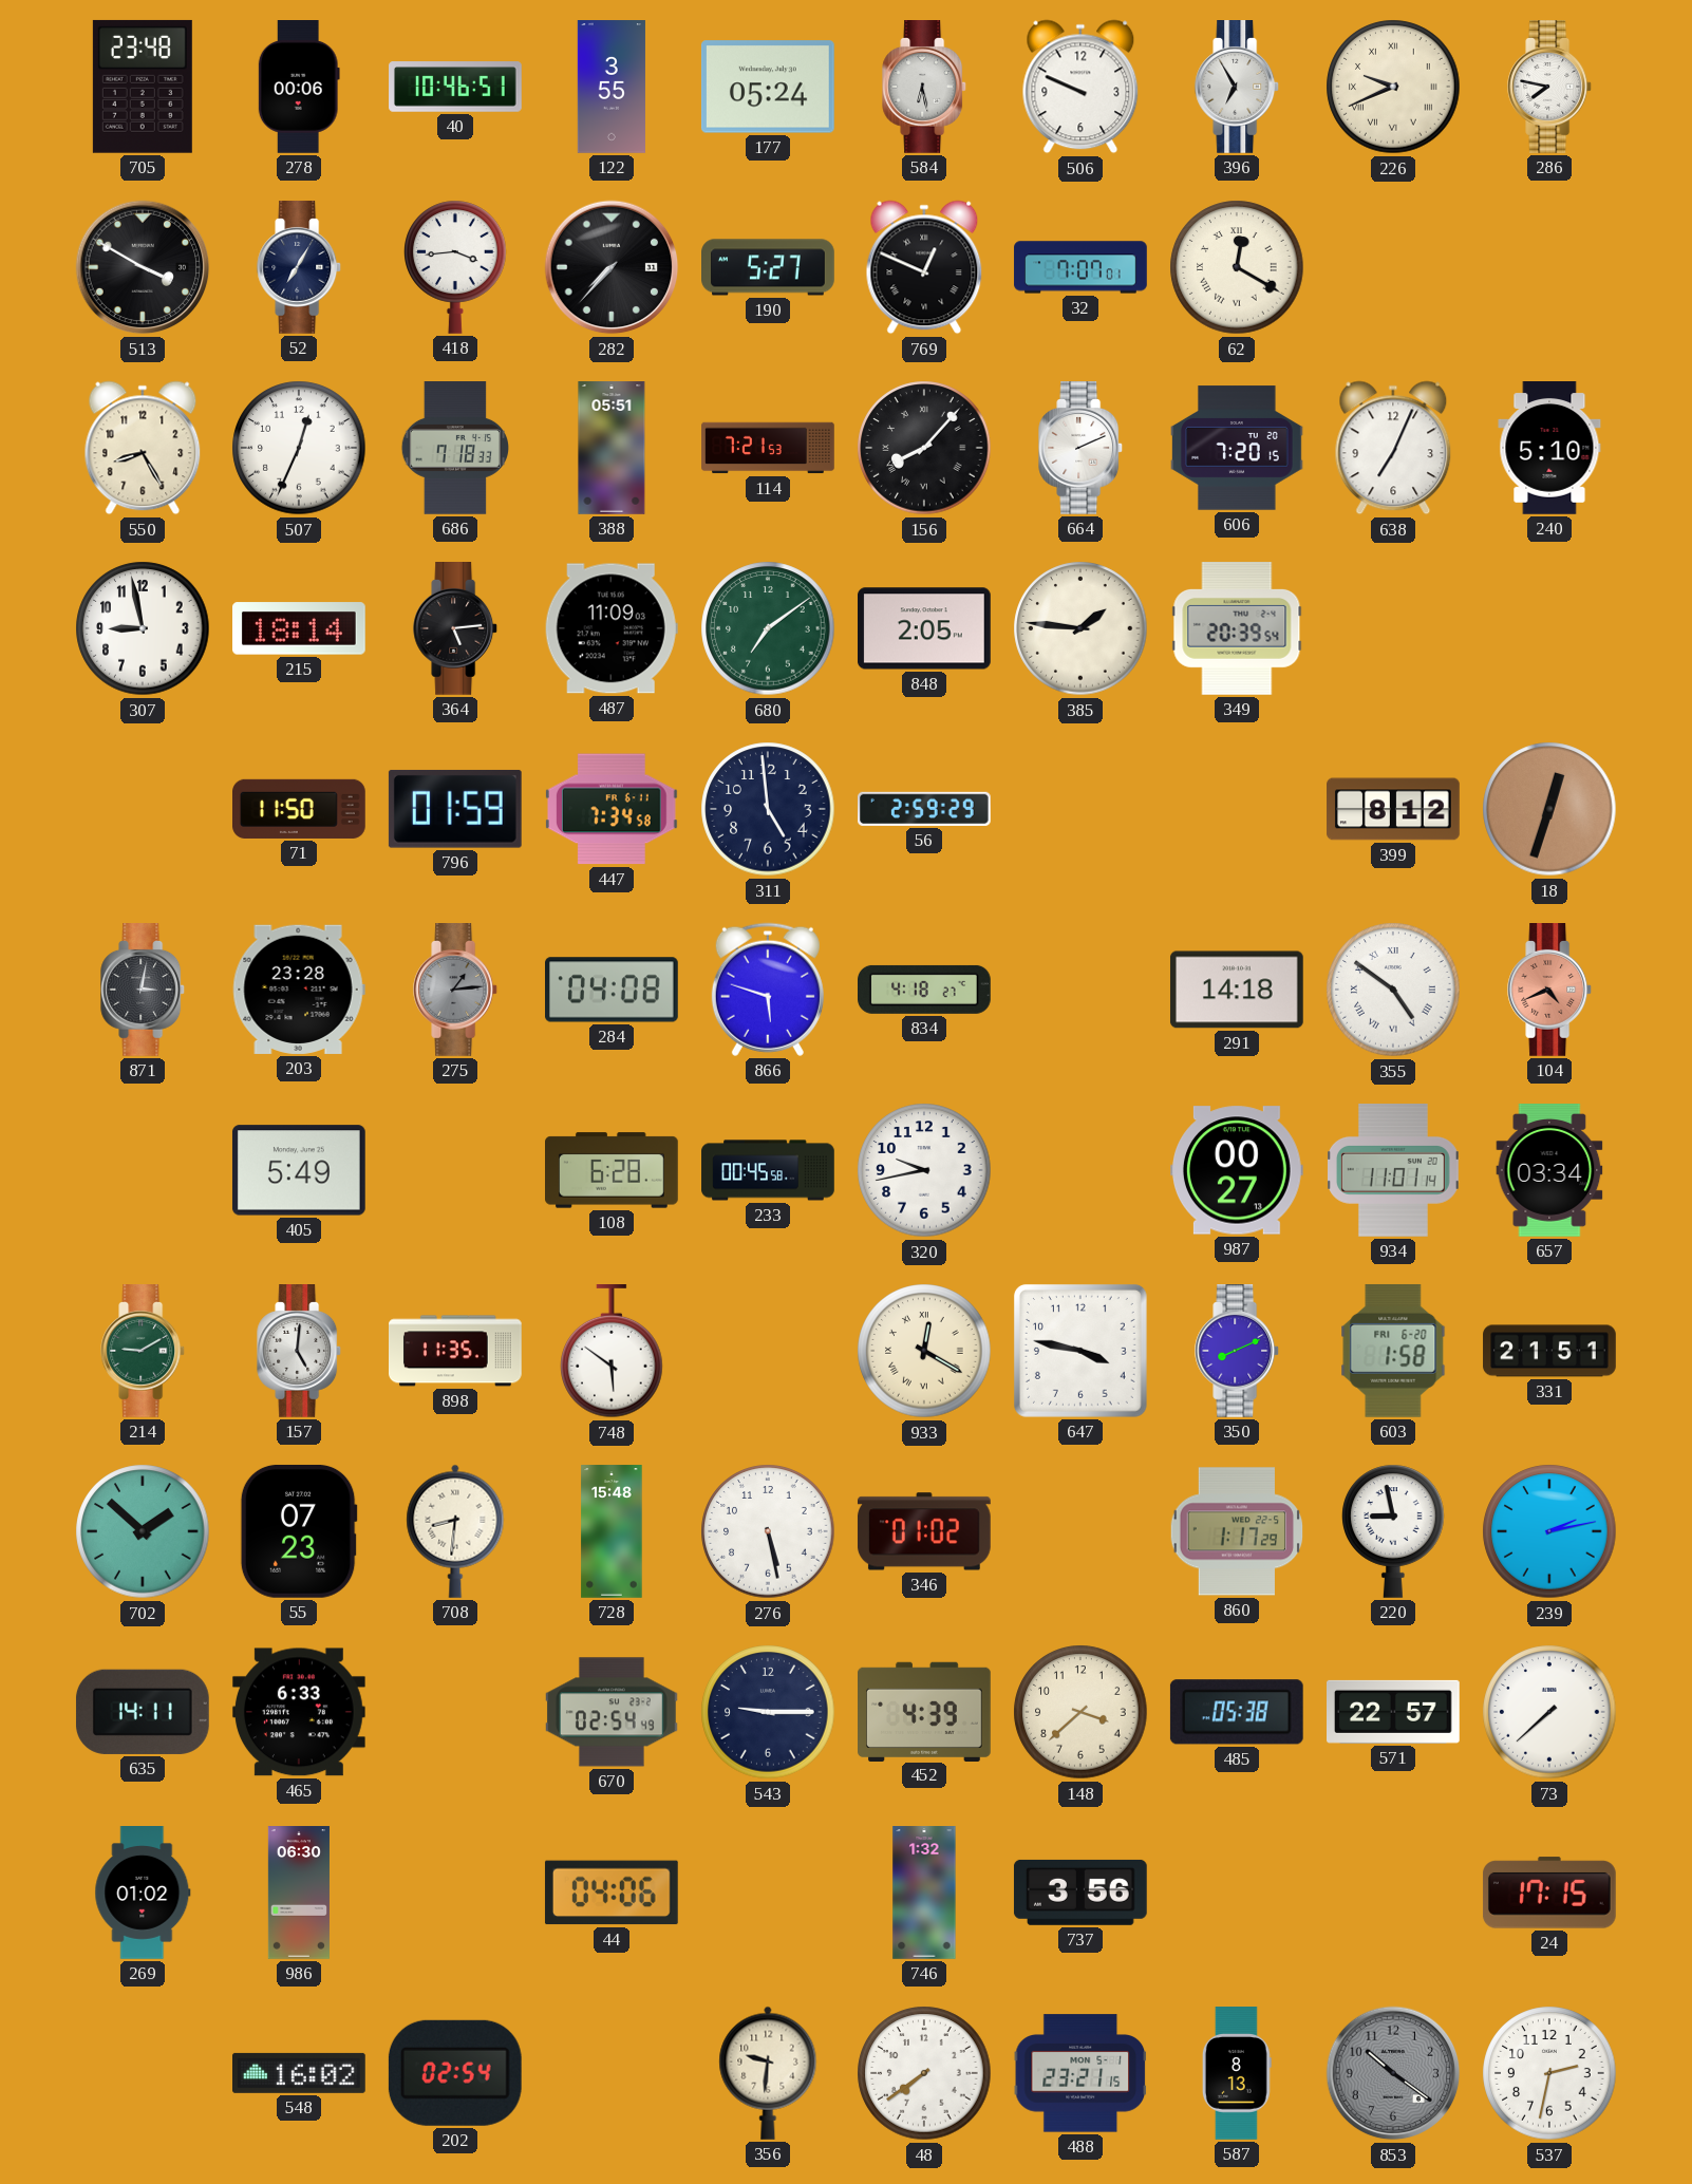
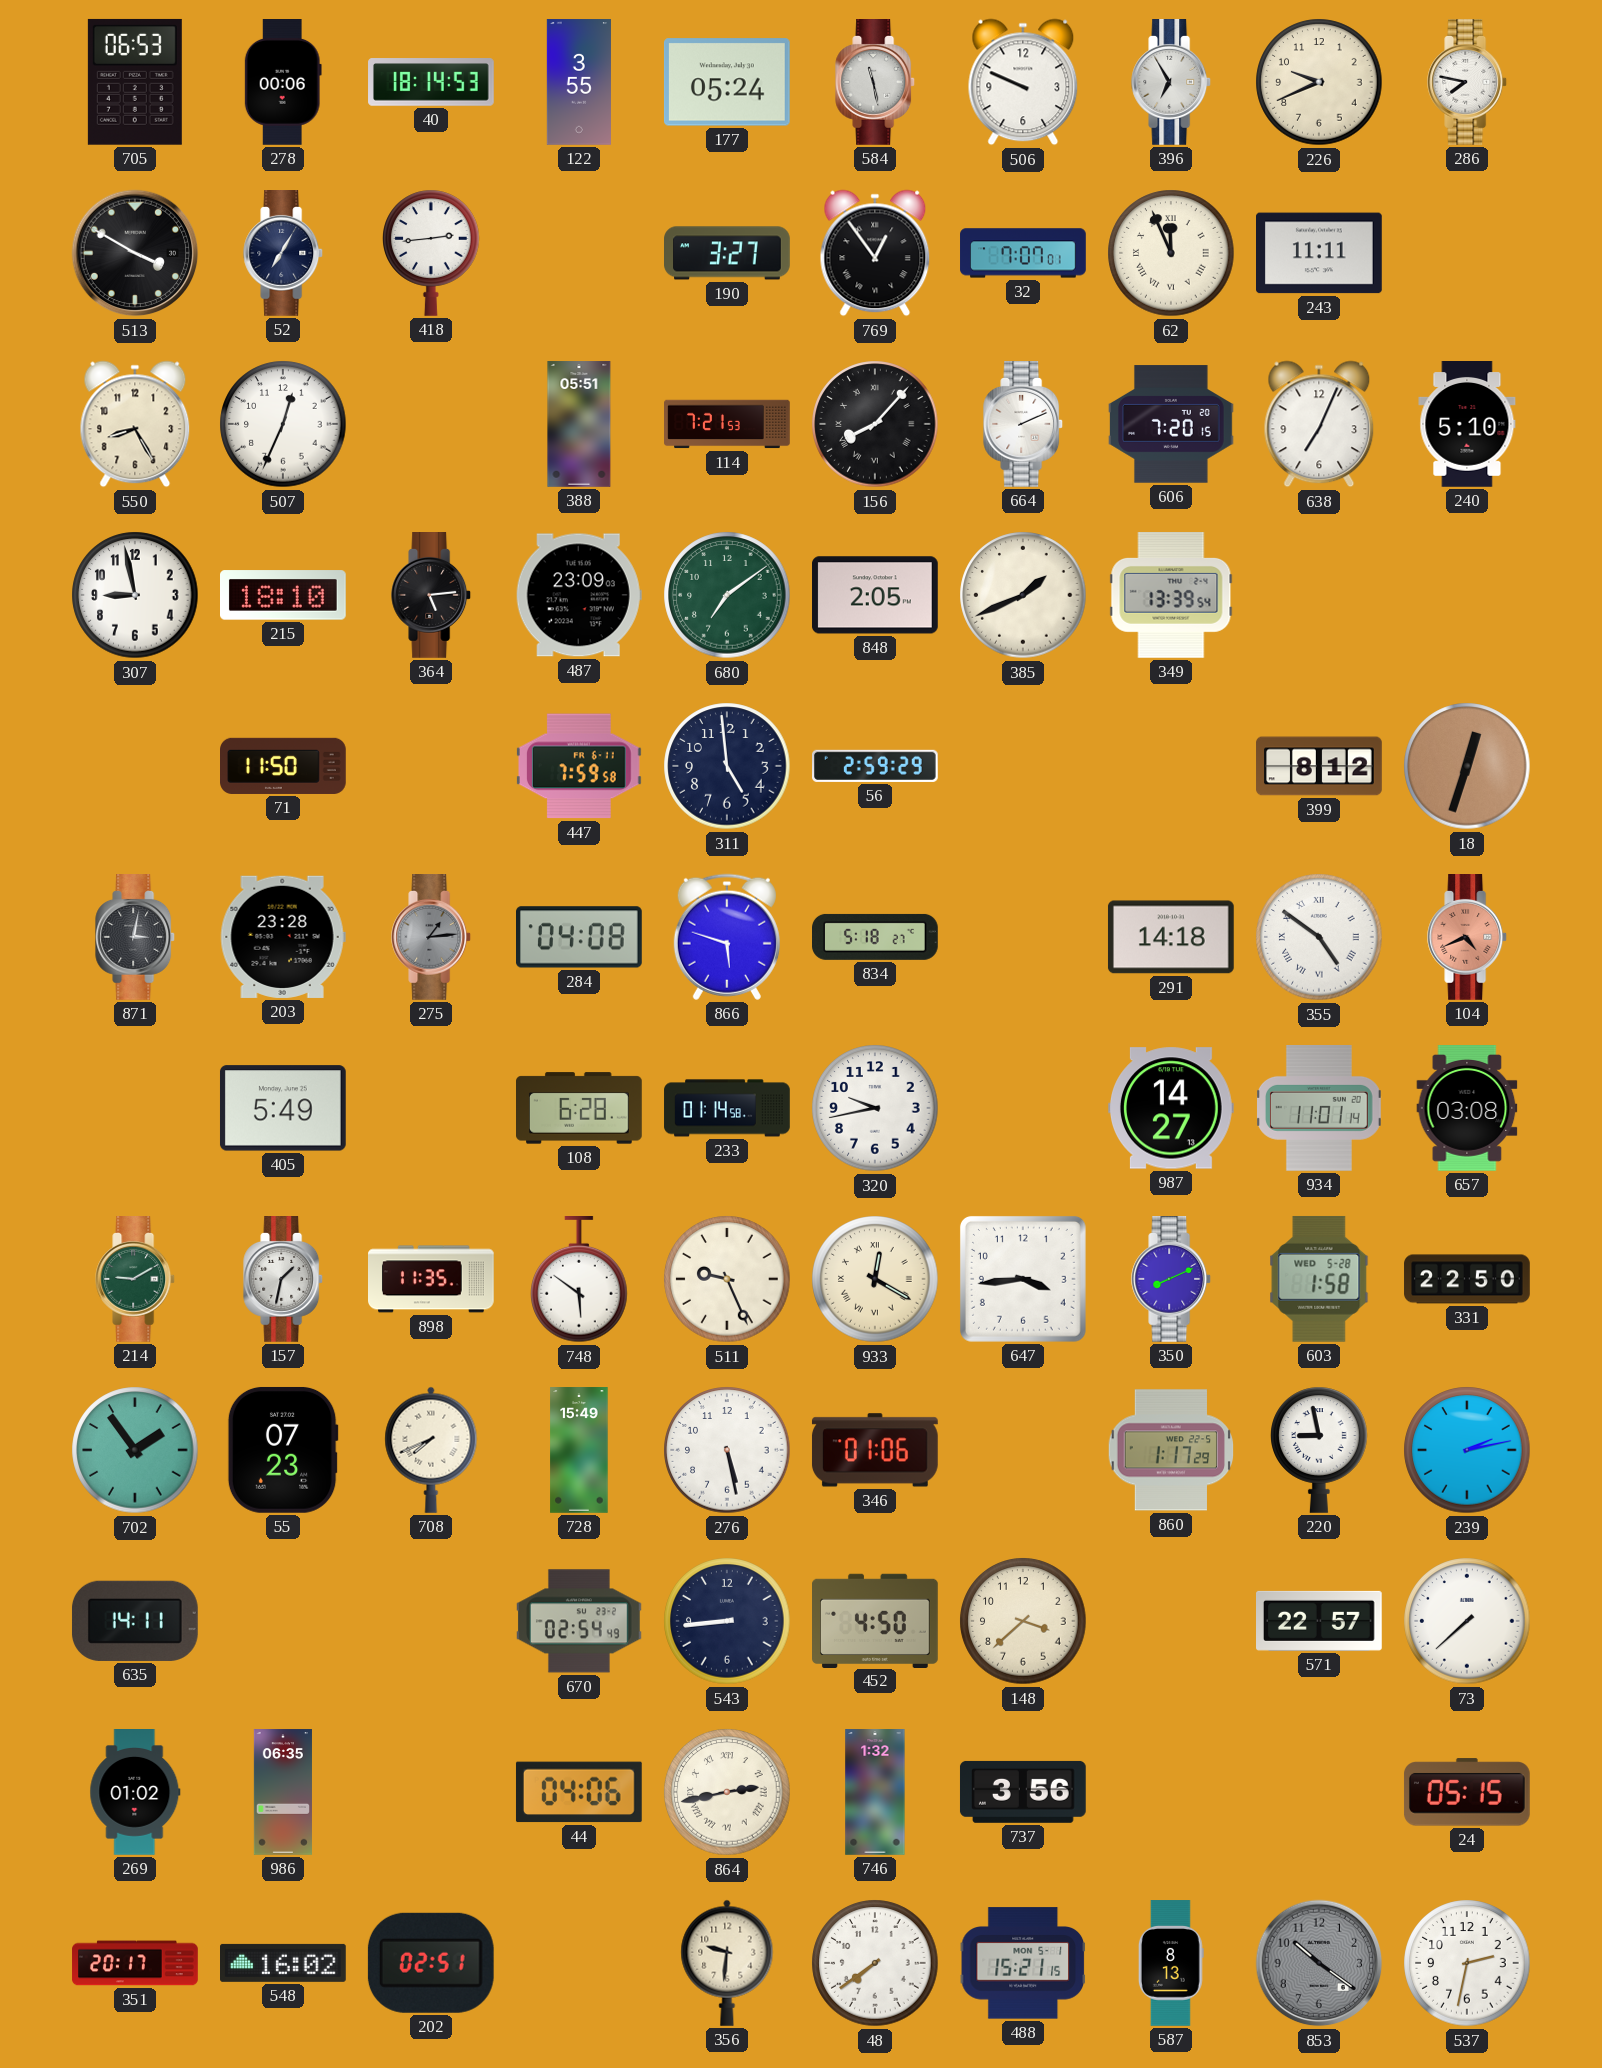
705: 23:48 -> 06:53
40: 10:46 -> 18:14
584: 6:28 -> 11:28
226 numerals: Roman -> Arabic
418: 3:44 -> 2:44
282: 7:37 -> none
190: 5:27 -> 3:27
769: 12:49 -> 12:54
62: 12:20 -> 11:56
243: none -> 11:11
686: 7:18 -> none
215: 18:14 -> 18:10
487: 11:09 -> 23:09
385: 1:46 -> 1:41
349: 20:39 -> 13:39
796: 01:59 -> none
447: 7:34 -> 7:59
834: 4:18 -> 5:18
233: 00:45 -> 01:14
987: 00:27 -> 14:27
657: 03:34 -> 03:08
157: 5:01 -> 1:32
511: none -> 9:26
647: 3:47 -> 3:44
603 date: FRI 6-20 -> WED 5-28
331: 21:51 -> 22:50
702: 1:52 -> 1:54
708: 8:31 -> 7:41
728: 15:48 -> 15:49
346: 01:02 -> 01:06
465: 6:33 -> none
543: 9:15 -> 8:44
452: 4:39 -> 4:50
485: 05:38 -> none
986: 06:30 -> 06:35
864: none -> 2:43
24: 17:15 -> 05:15
351: none -> 20:17
202: 02:54 -> 02:51
488: 23:21 -> 15:21
